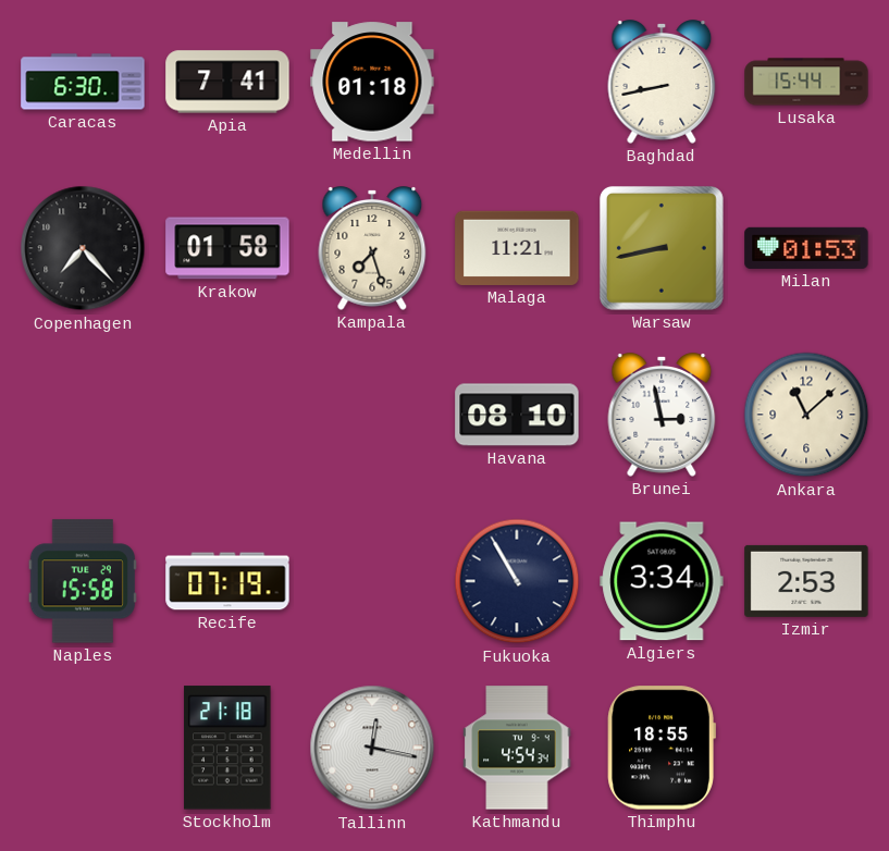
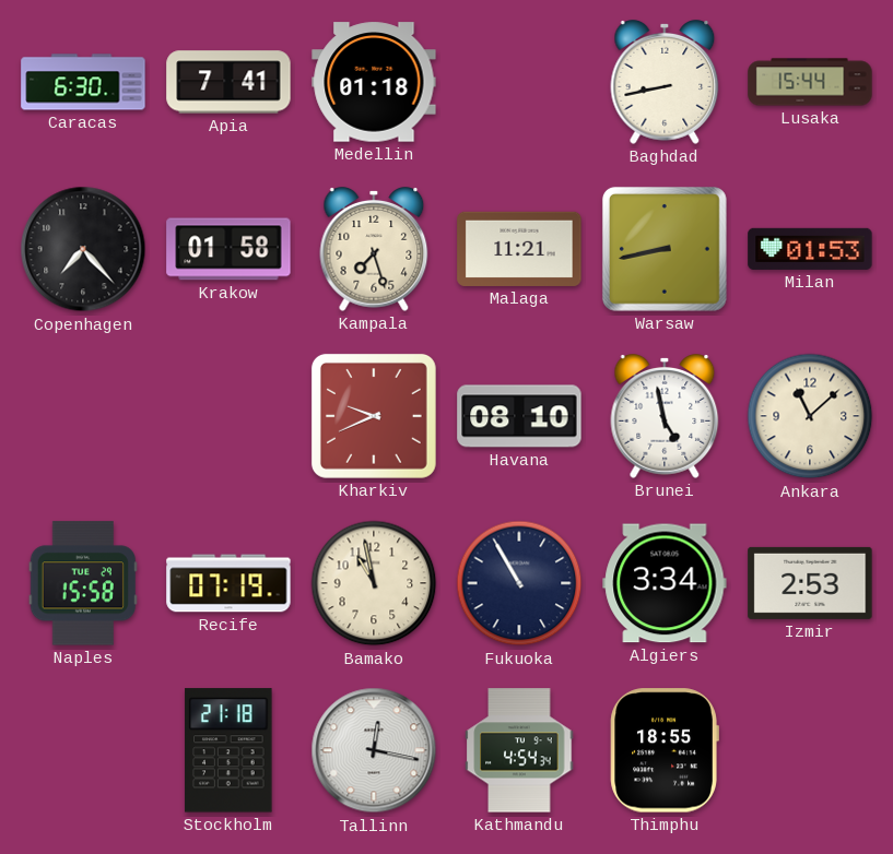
Kharkiv: none -> 9:41
Brunei: 2:58 -> 4:58
Bamako: none -> 10:58
